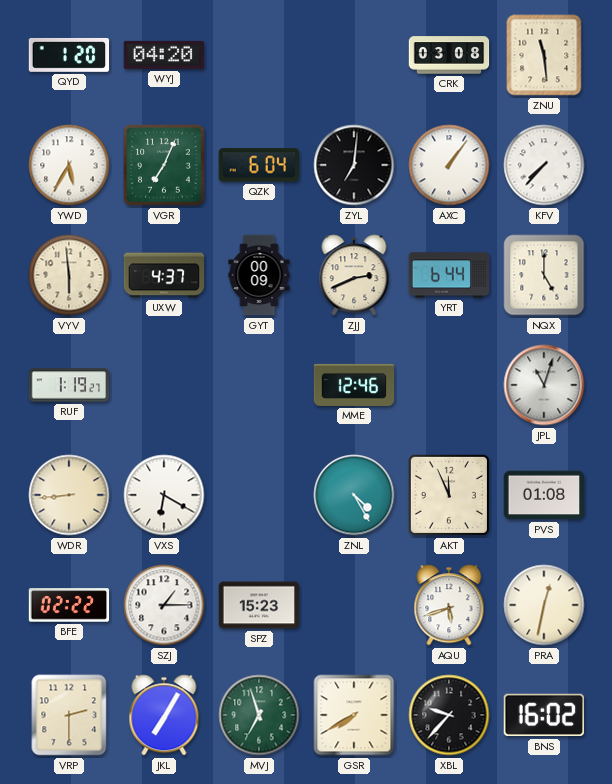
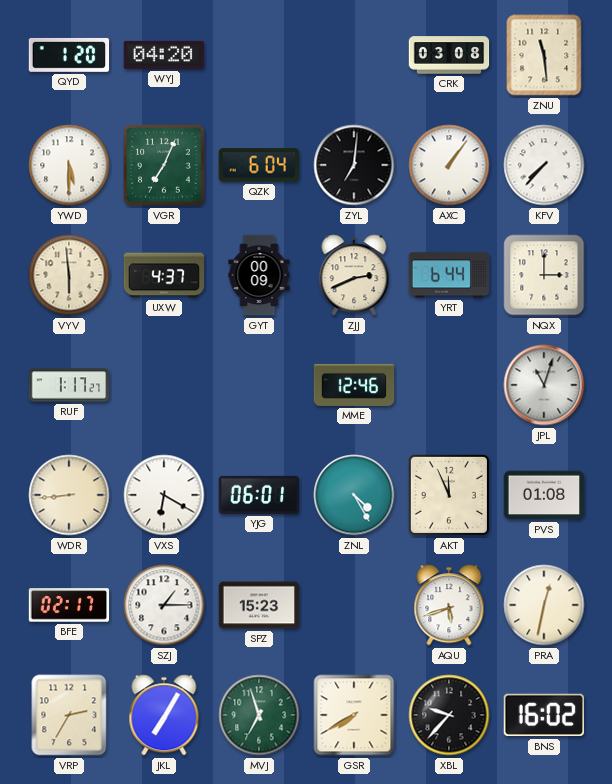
YWD: 5:35 -> 5:30
NQX: 5:00 -> 3:00
RUF: 1:19 -> 1:17
YJG: none -> 06:01
BFE: 02:22 -> 02:17
VRP: 2:30 -> 2:35
